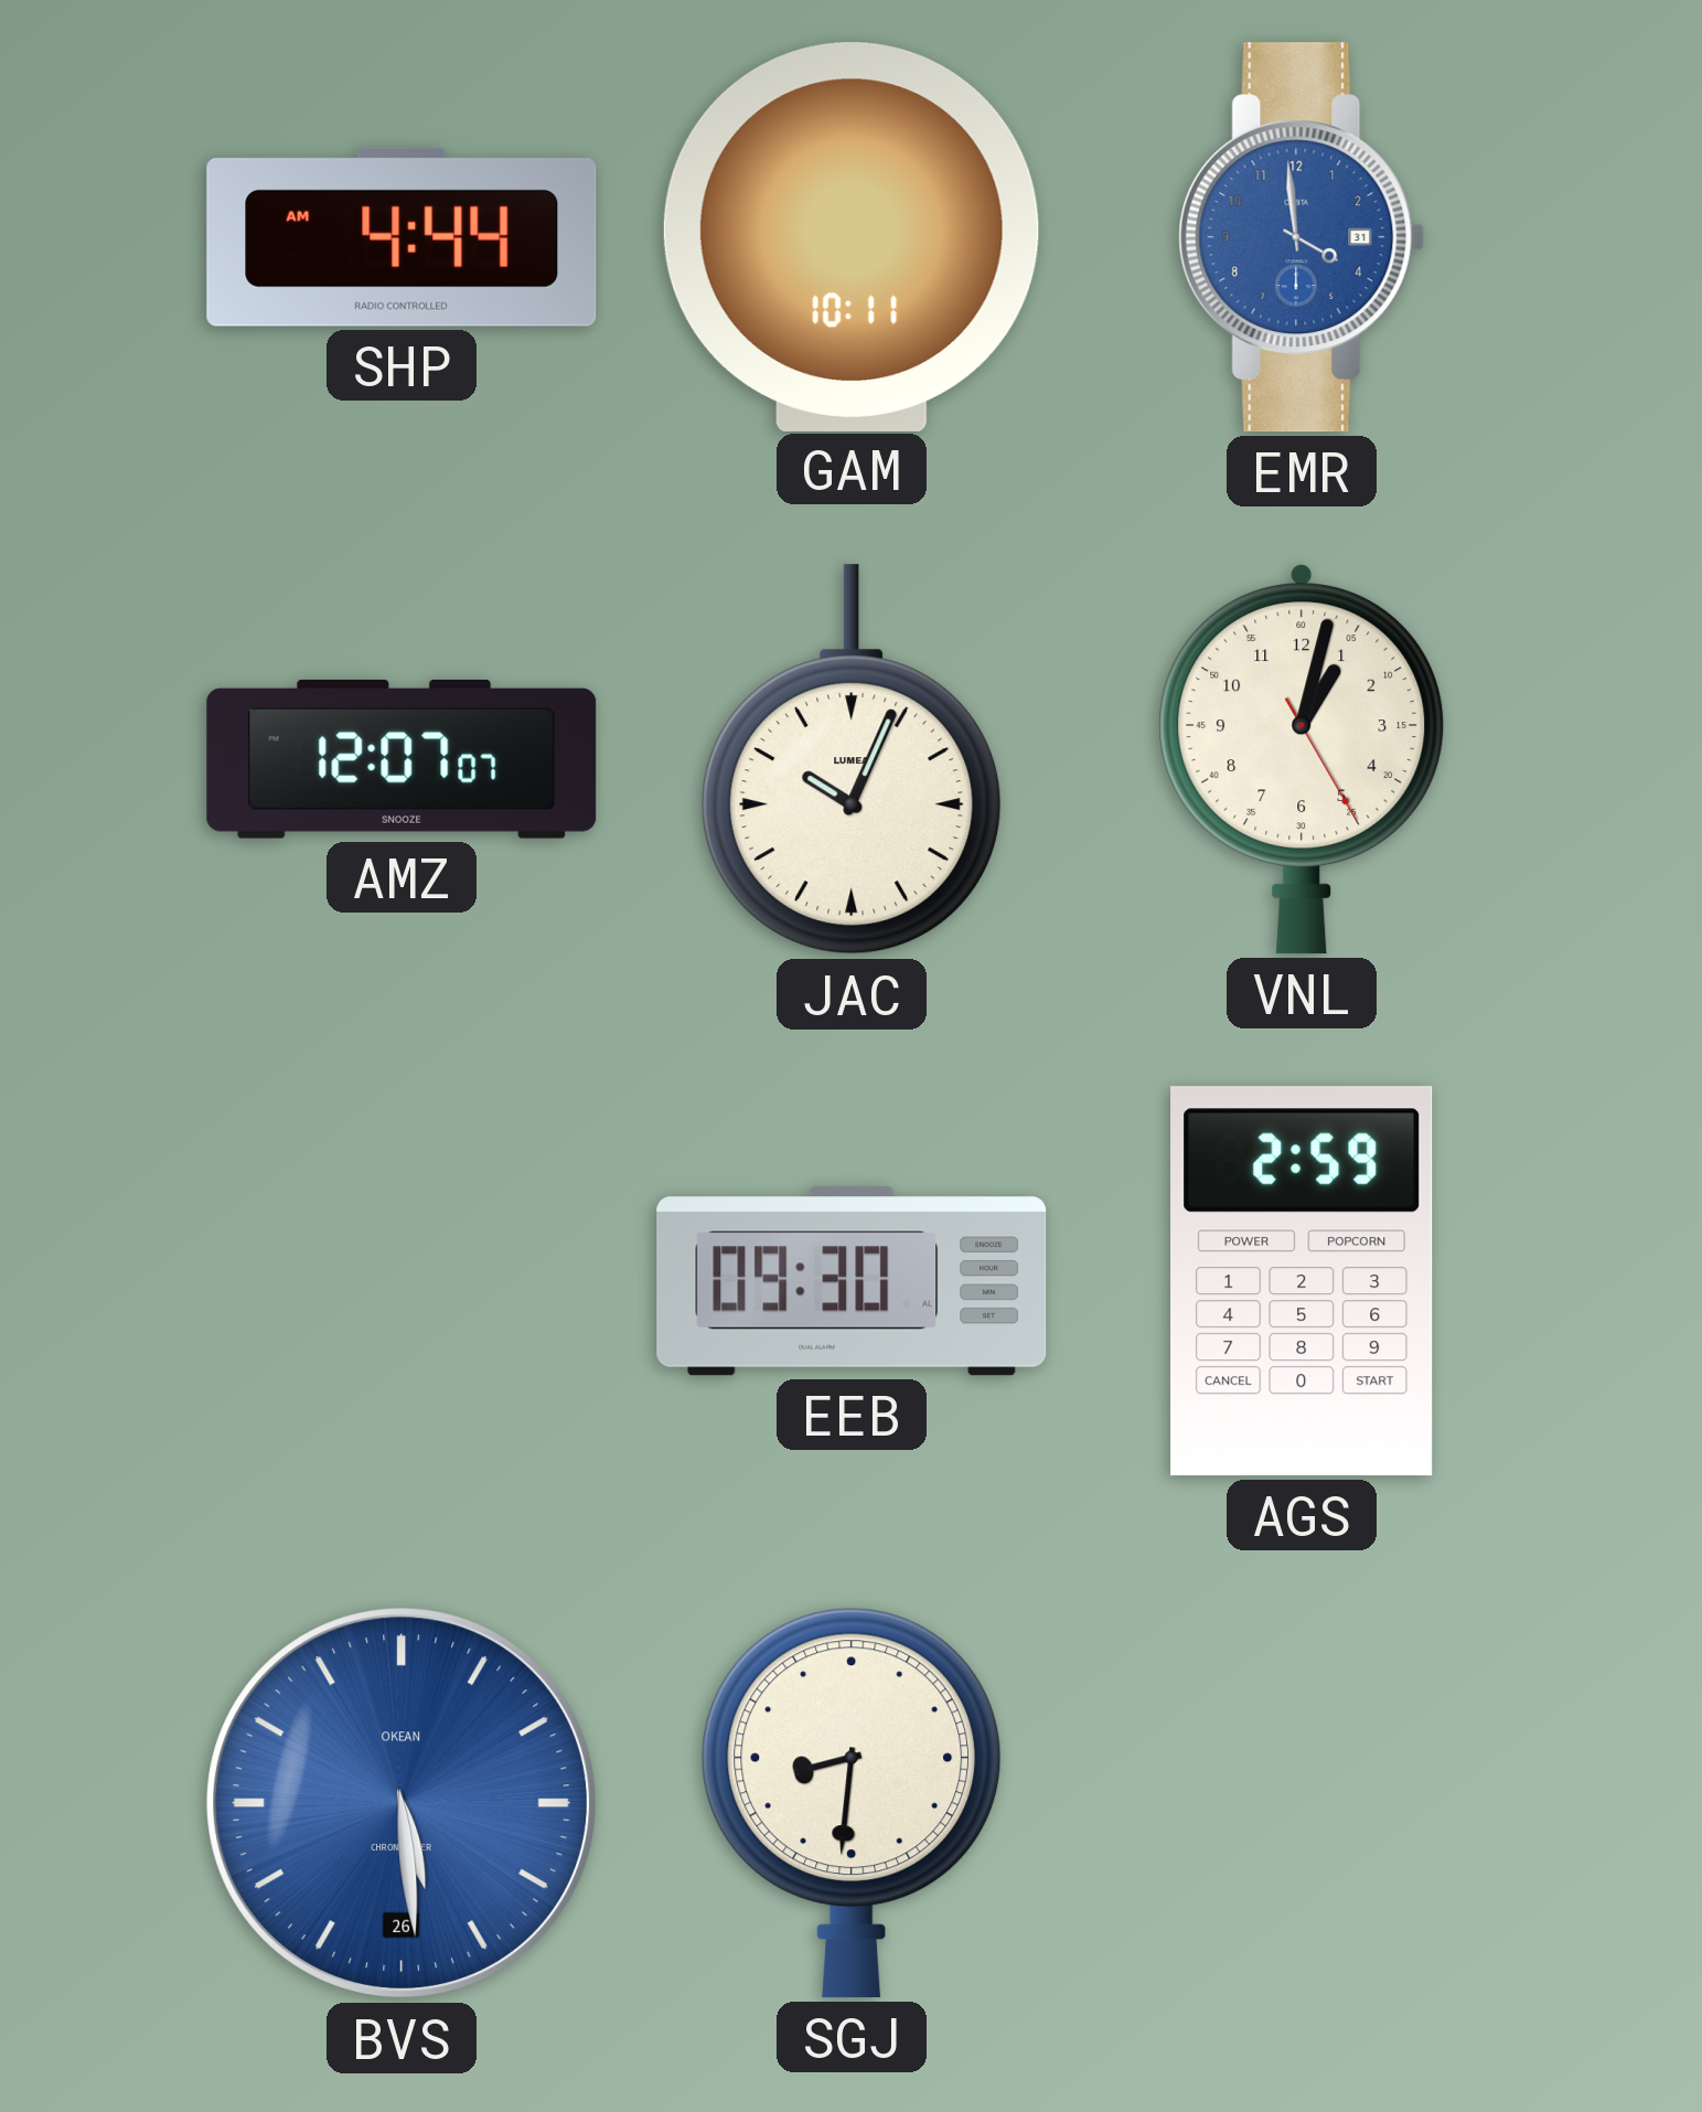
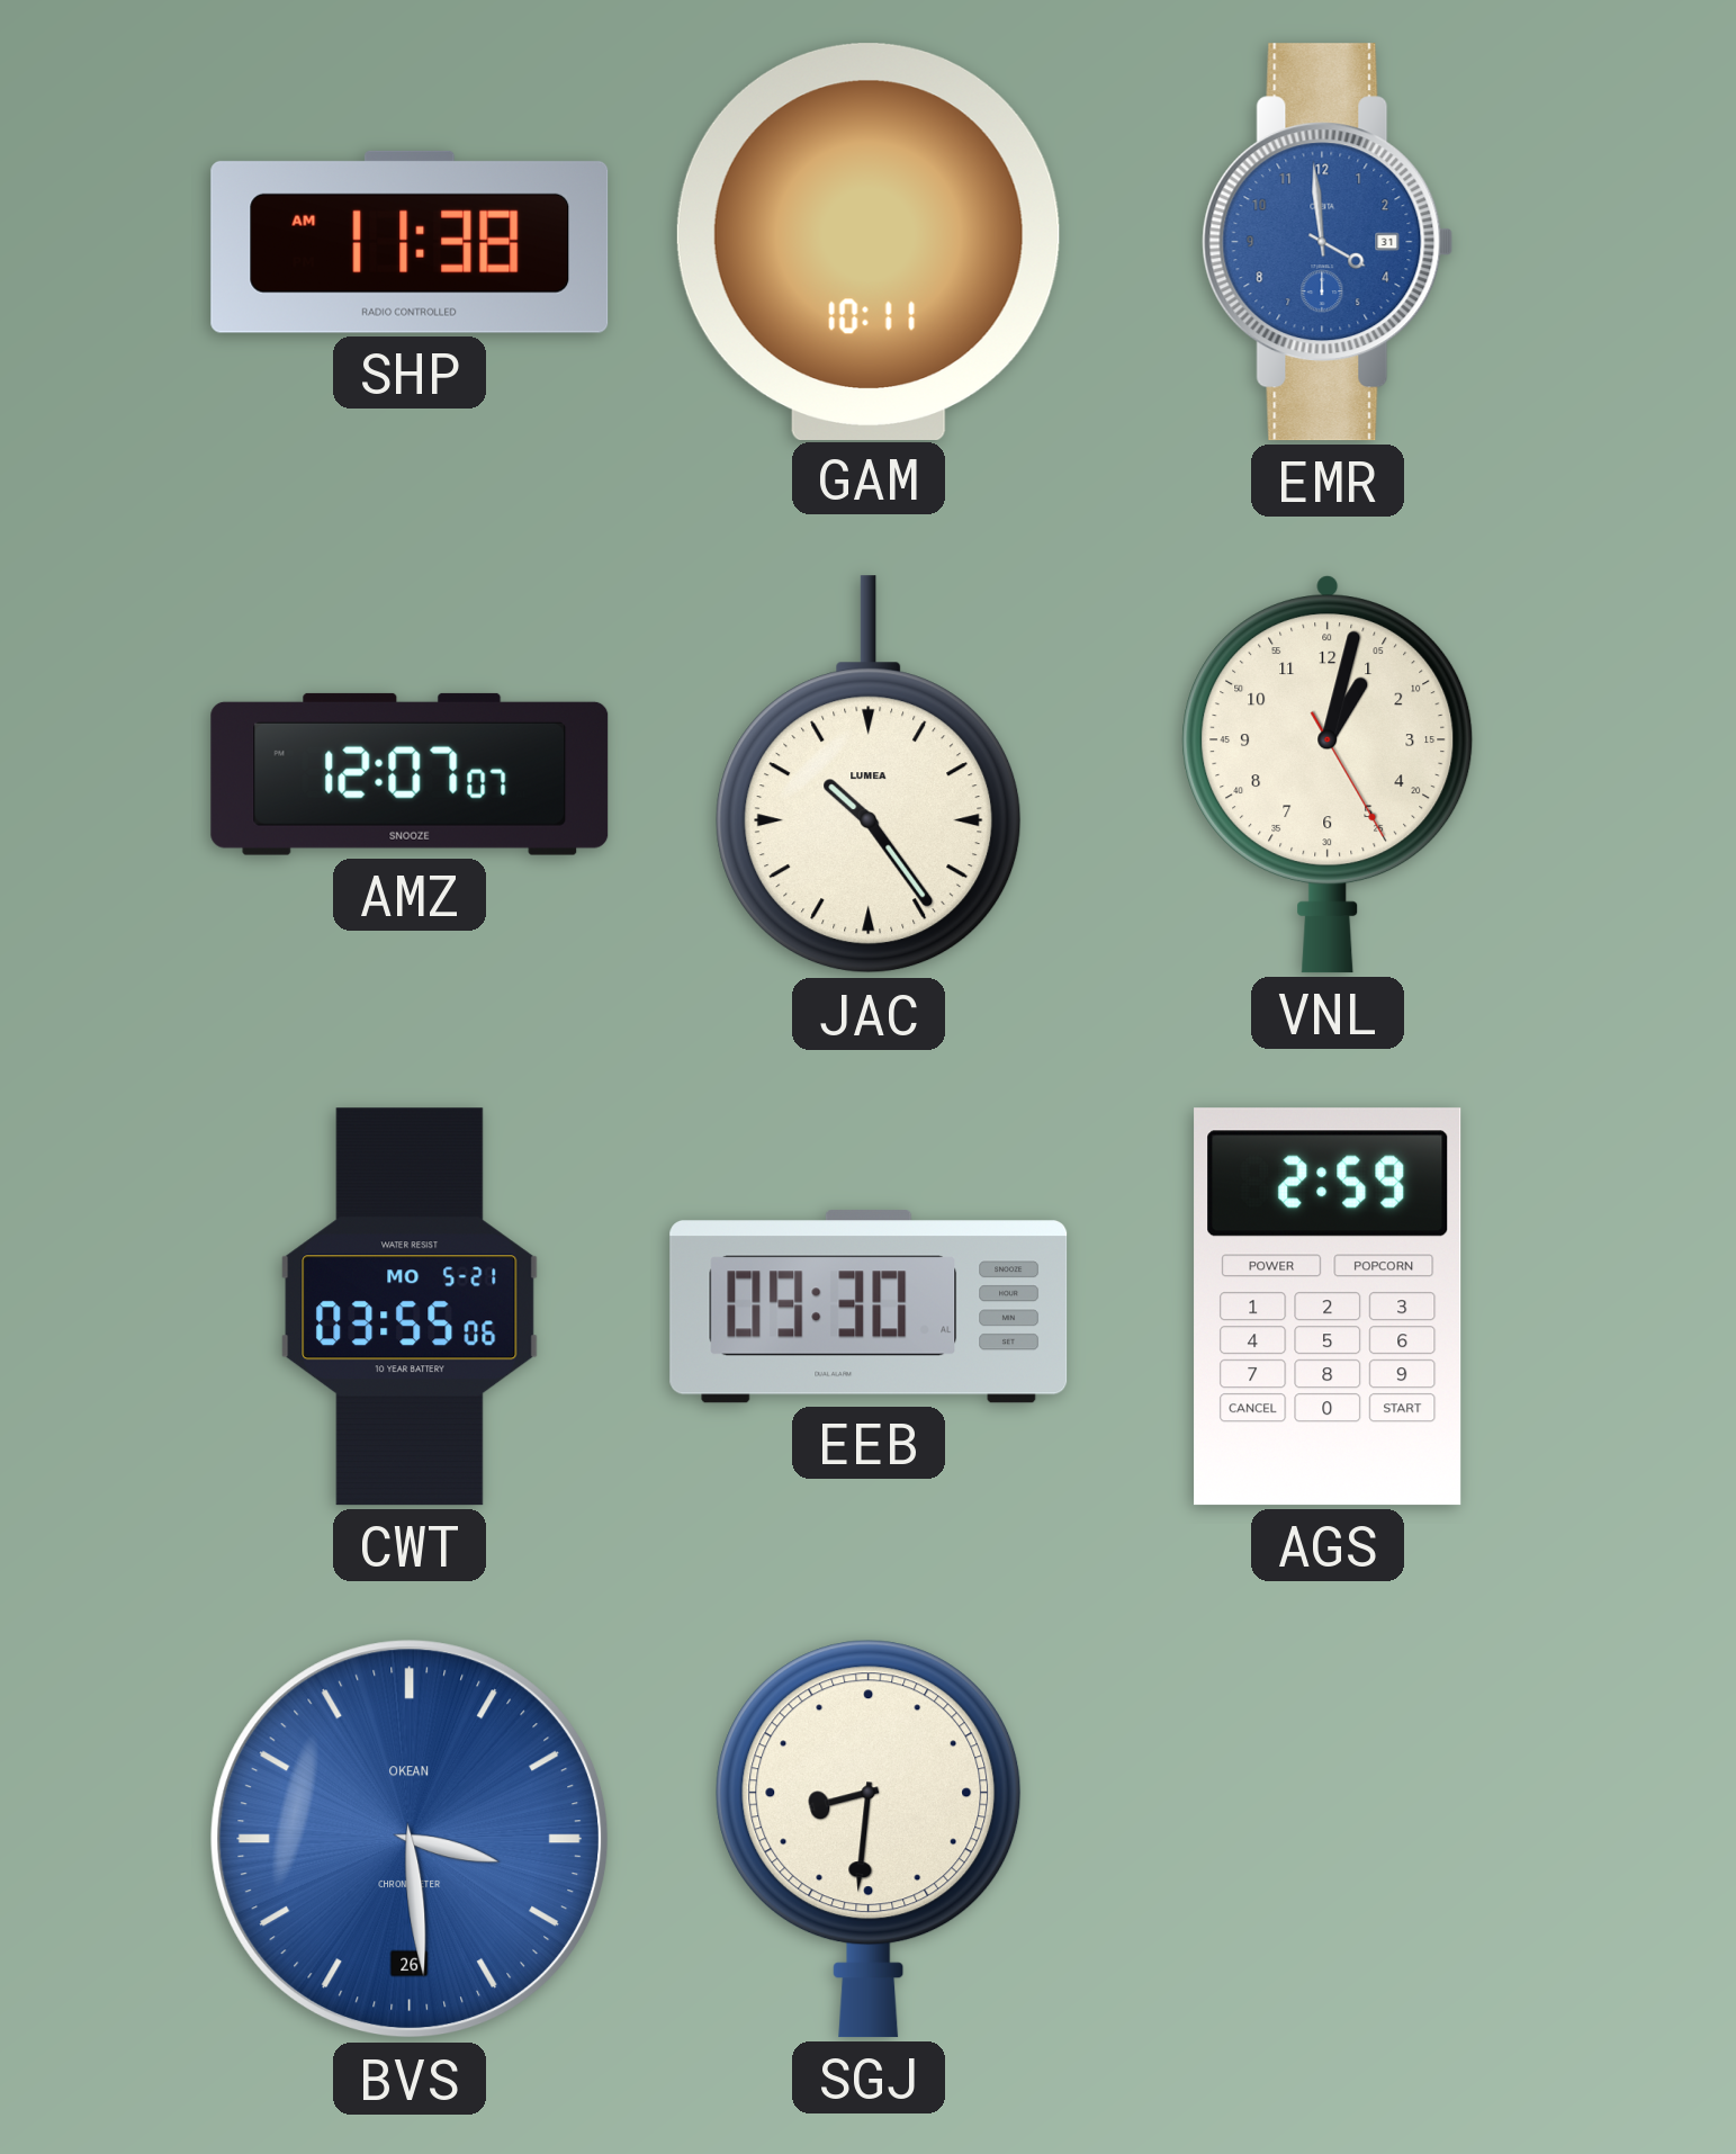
SHP: 4:44 -> 11:38
JAC: 10:04 -> 10:24
CWT: none -> 03:55
BVS: 5:29 -> 3:29
